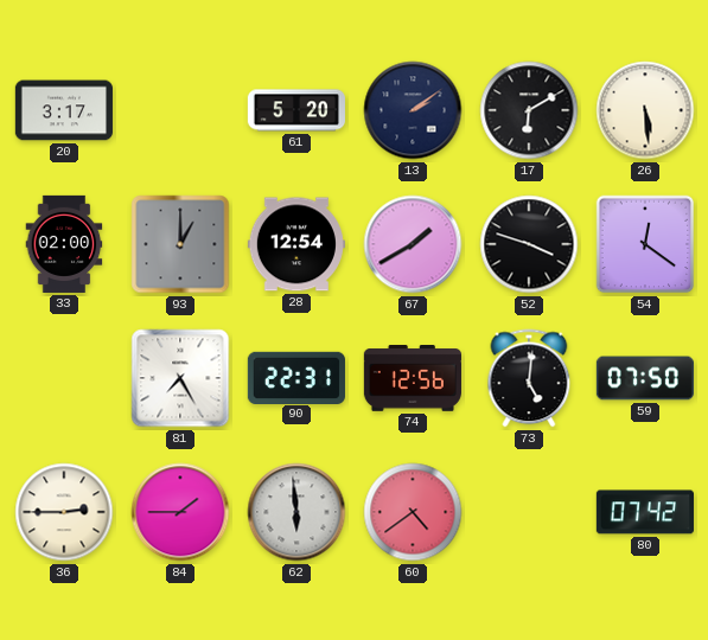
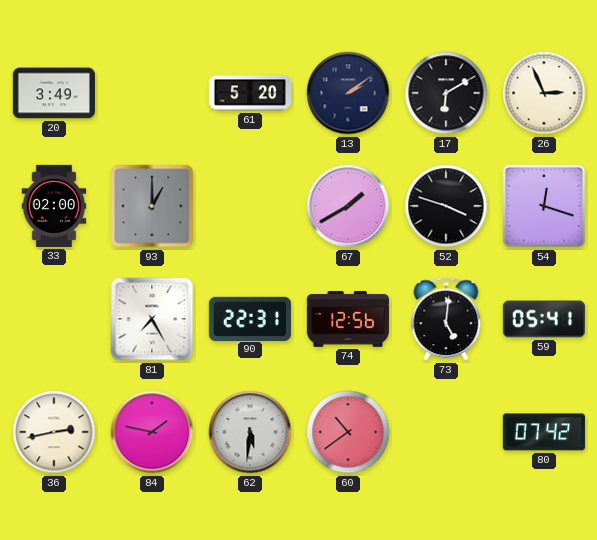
20: 3:17 -> 3:49
26: 5:29 -> 2:56
28: 12:54 -> none
54: 12:21 -> 12:18
59: 07:50 -> 05:41
36: 2:45 -> 2:43
84: 1:45 -> 1:47
62: 5:59 -> 5:31
60: 4:39 -> 10:39
